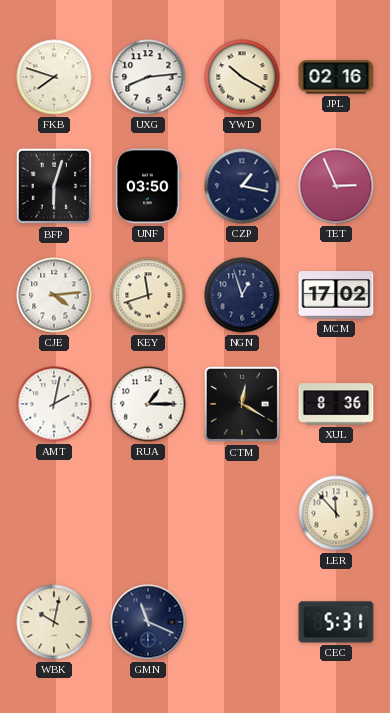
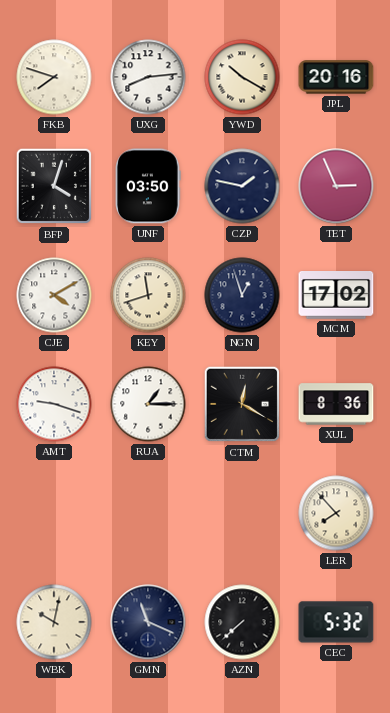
JPL: 02:16 -> 20:16
BFP: 6:03 -> 4:03
CZP: 1:17 -> 1:47
CJE: 4:14 -> 4:10
AMT: 2:02 -> 9:18
LER: 11:53 -> 7:53
AZN: none -> 7:38
CEC: 5:31 -> 5:32
